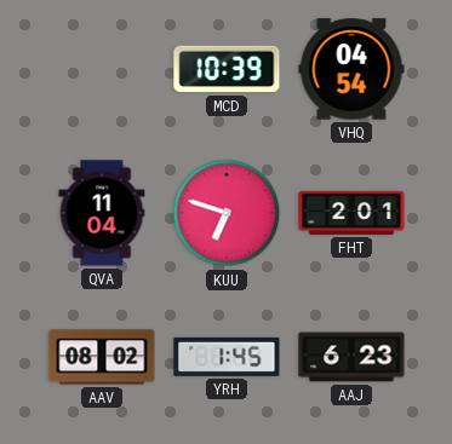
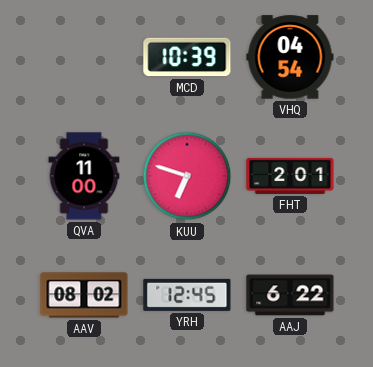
QVA: 11:04 -> 11:00
YRH: 1:45 -> 12:45
AAJ: 6:23 -> 6:22
